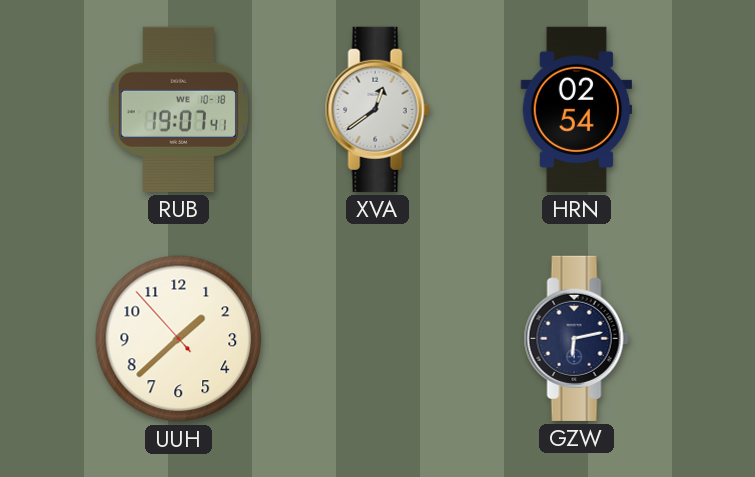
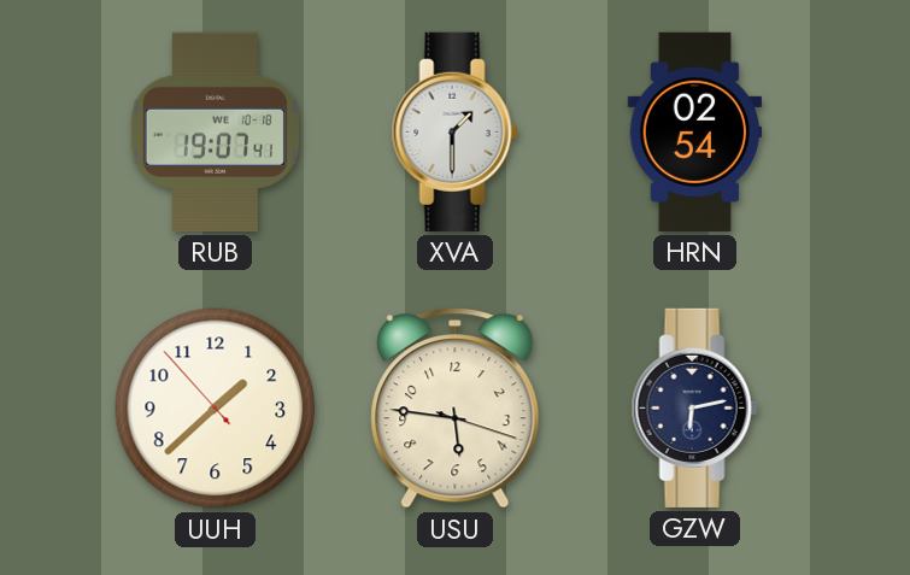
XVA: 12:39 -> 1:30
USU: none -> 5:46
